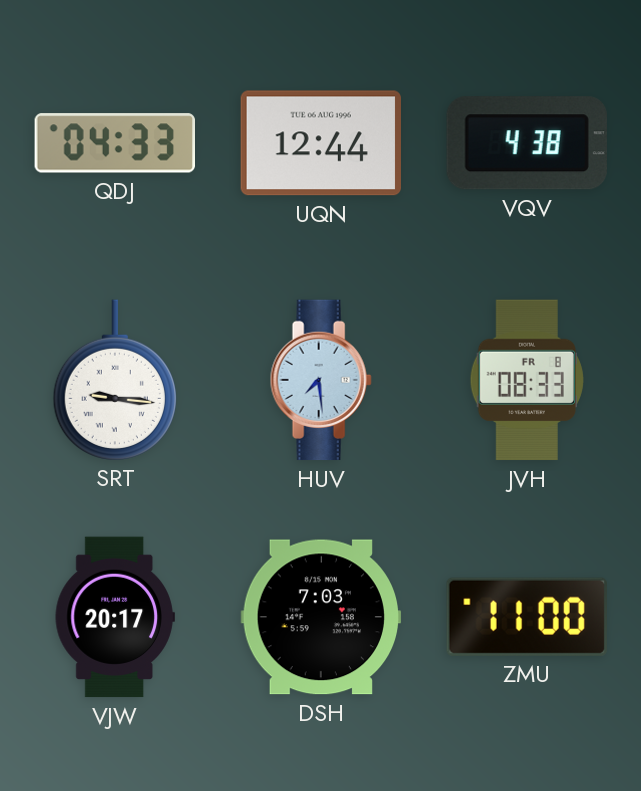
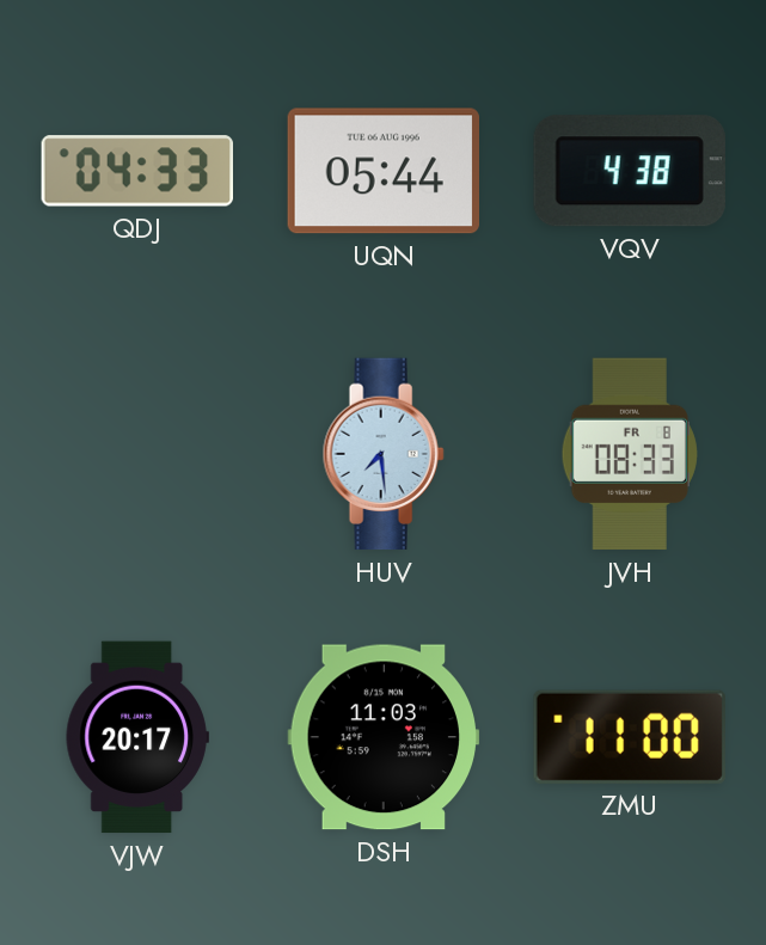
UQN: 12:44 -> 05:44
SRT: 9:16 -> none
DSH: 7:03 -> 11:03
